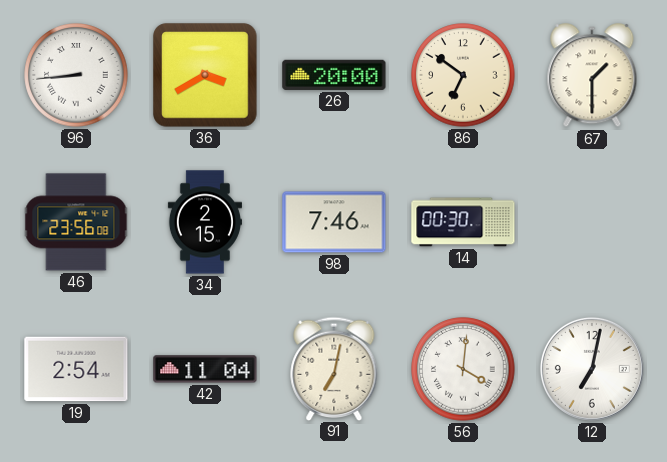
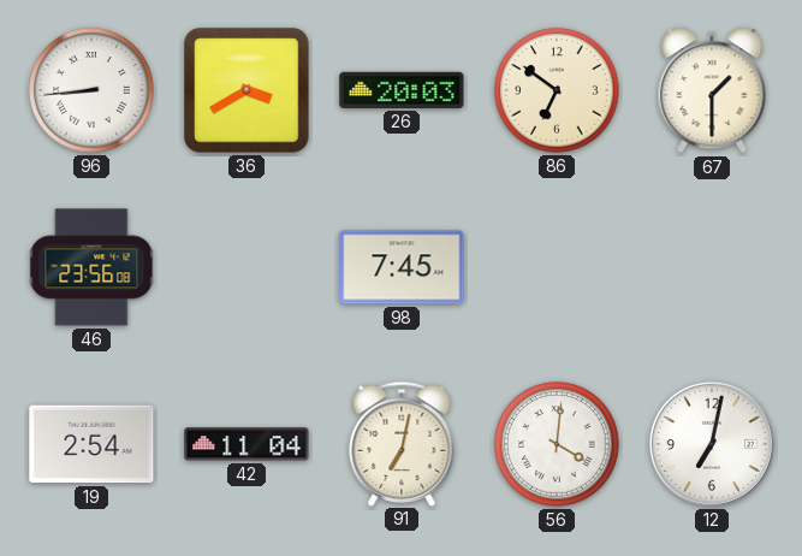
26: 20:00 -> 20:03
34: 2:15 -> none
98: 7:46 -> 7:45
14: 00:30 -> none
